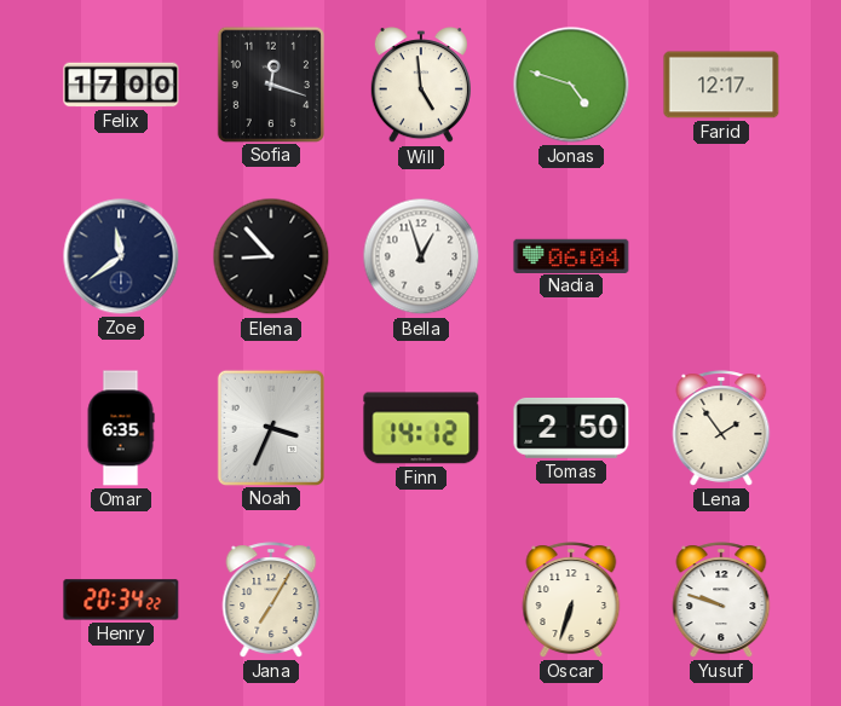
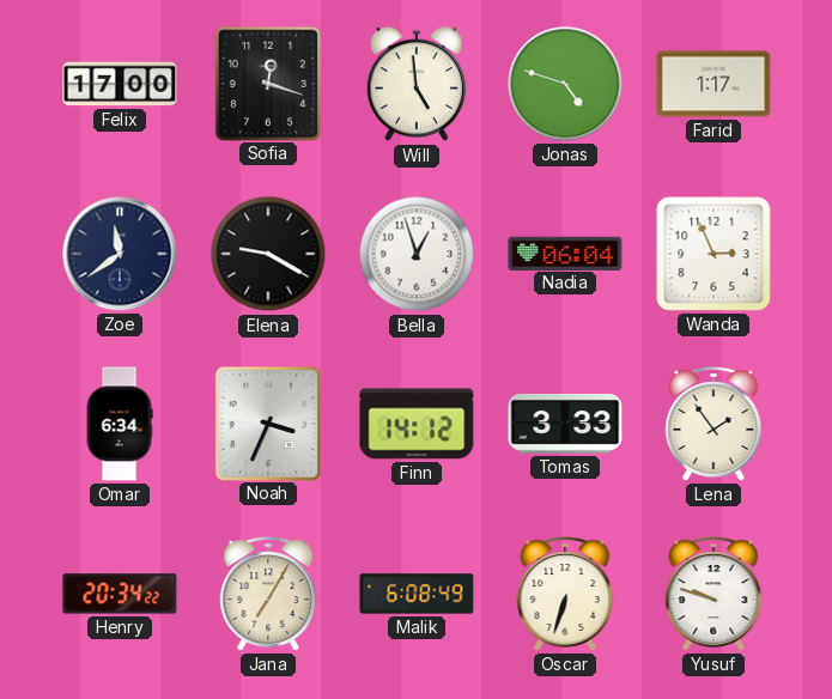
Farid: 12:17 -> 1:17
Elena: 8:53 -> 9:20
Wanda: none -> 2:56
Omar: 6:35 -> 6:34
Tomas: 2:50 -> 3:33
Malik: none -> 6:08
